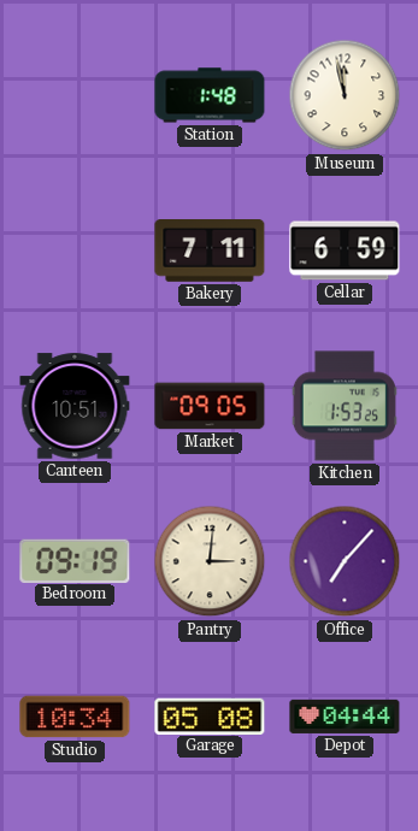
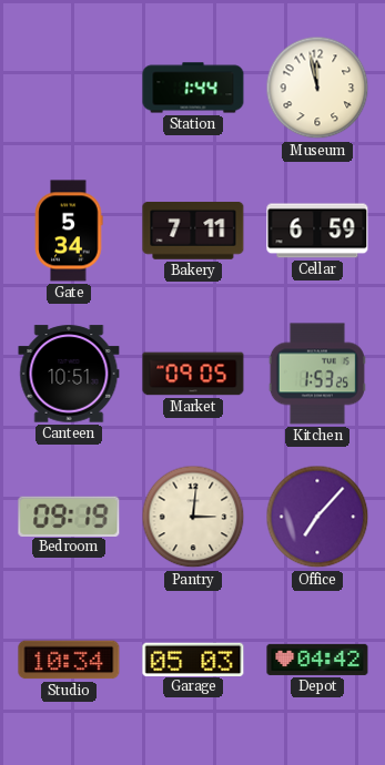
Station: 1:48 -> 1:44
Gate: none -> 5:34
Garage: 05:08 -> 05:03
Depot: 04:44 -> 04:42
